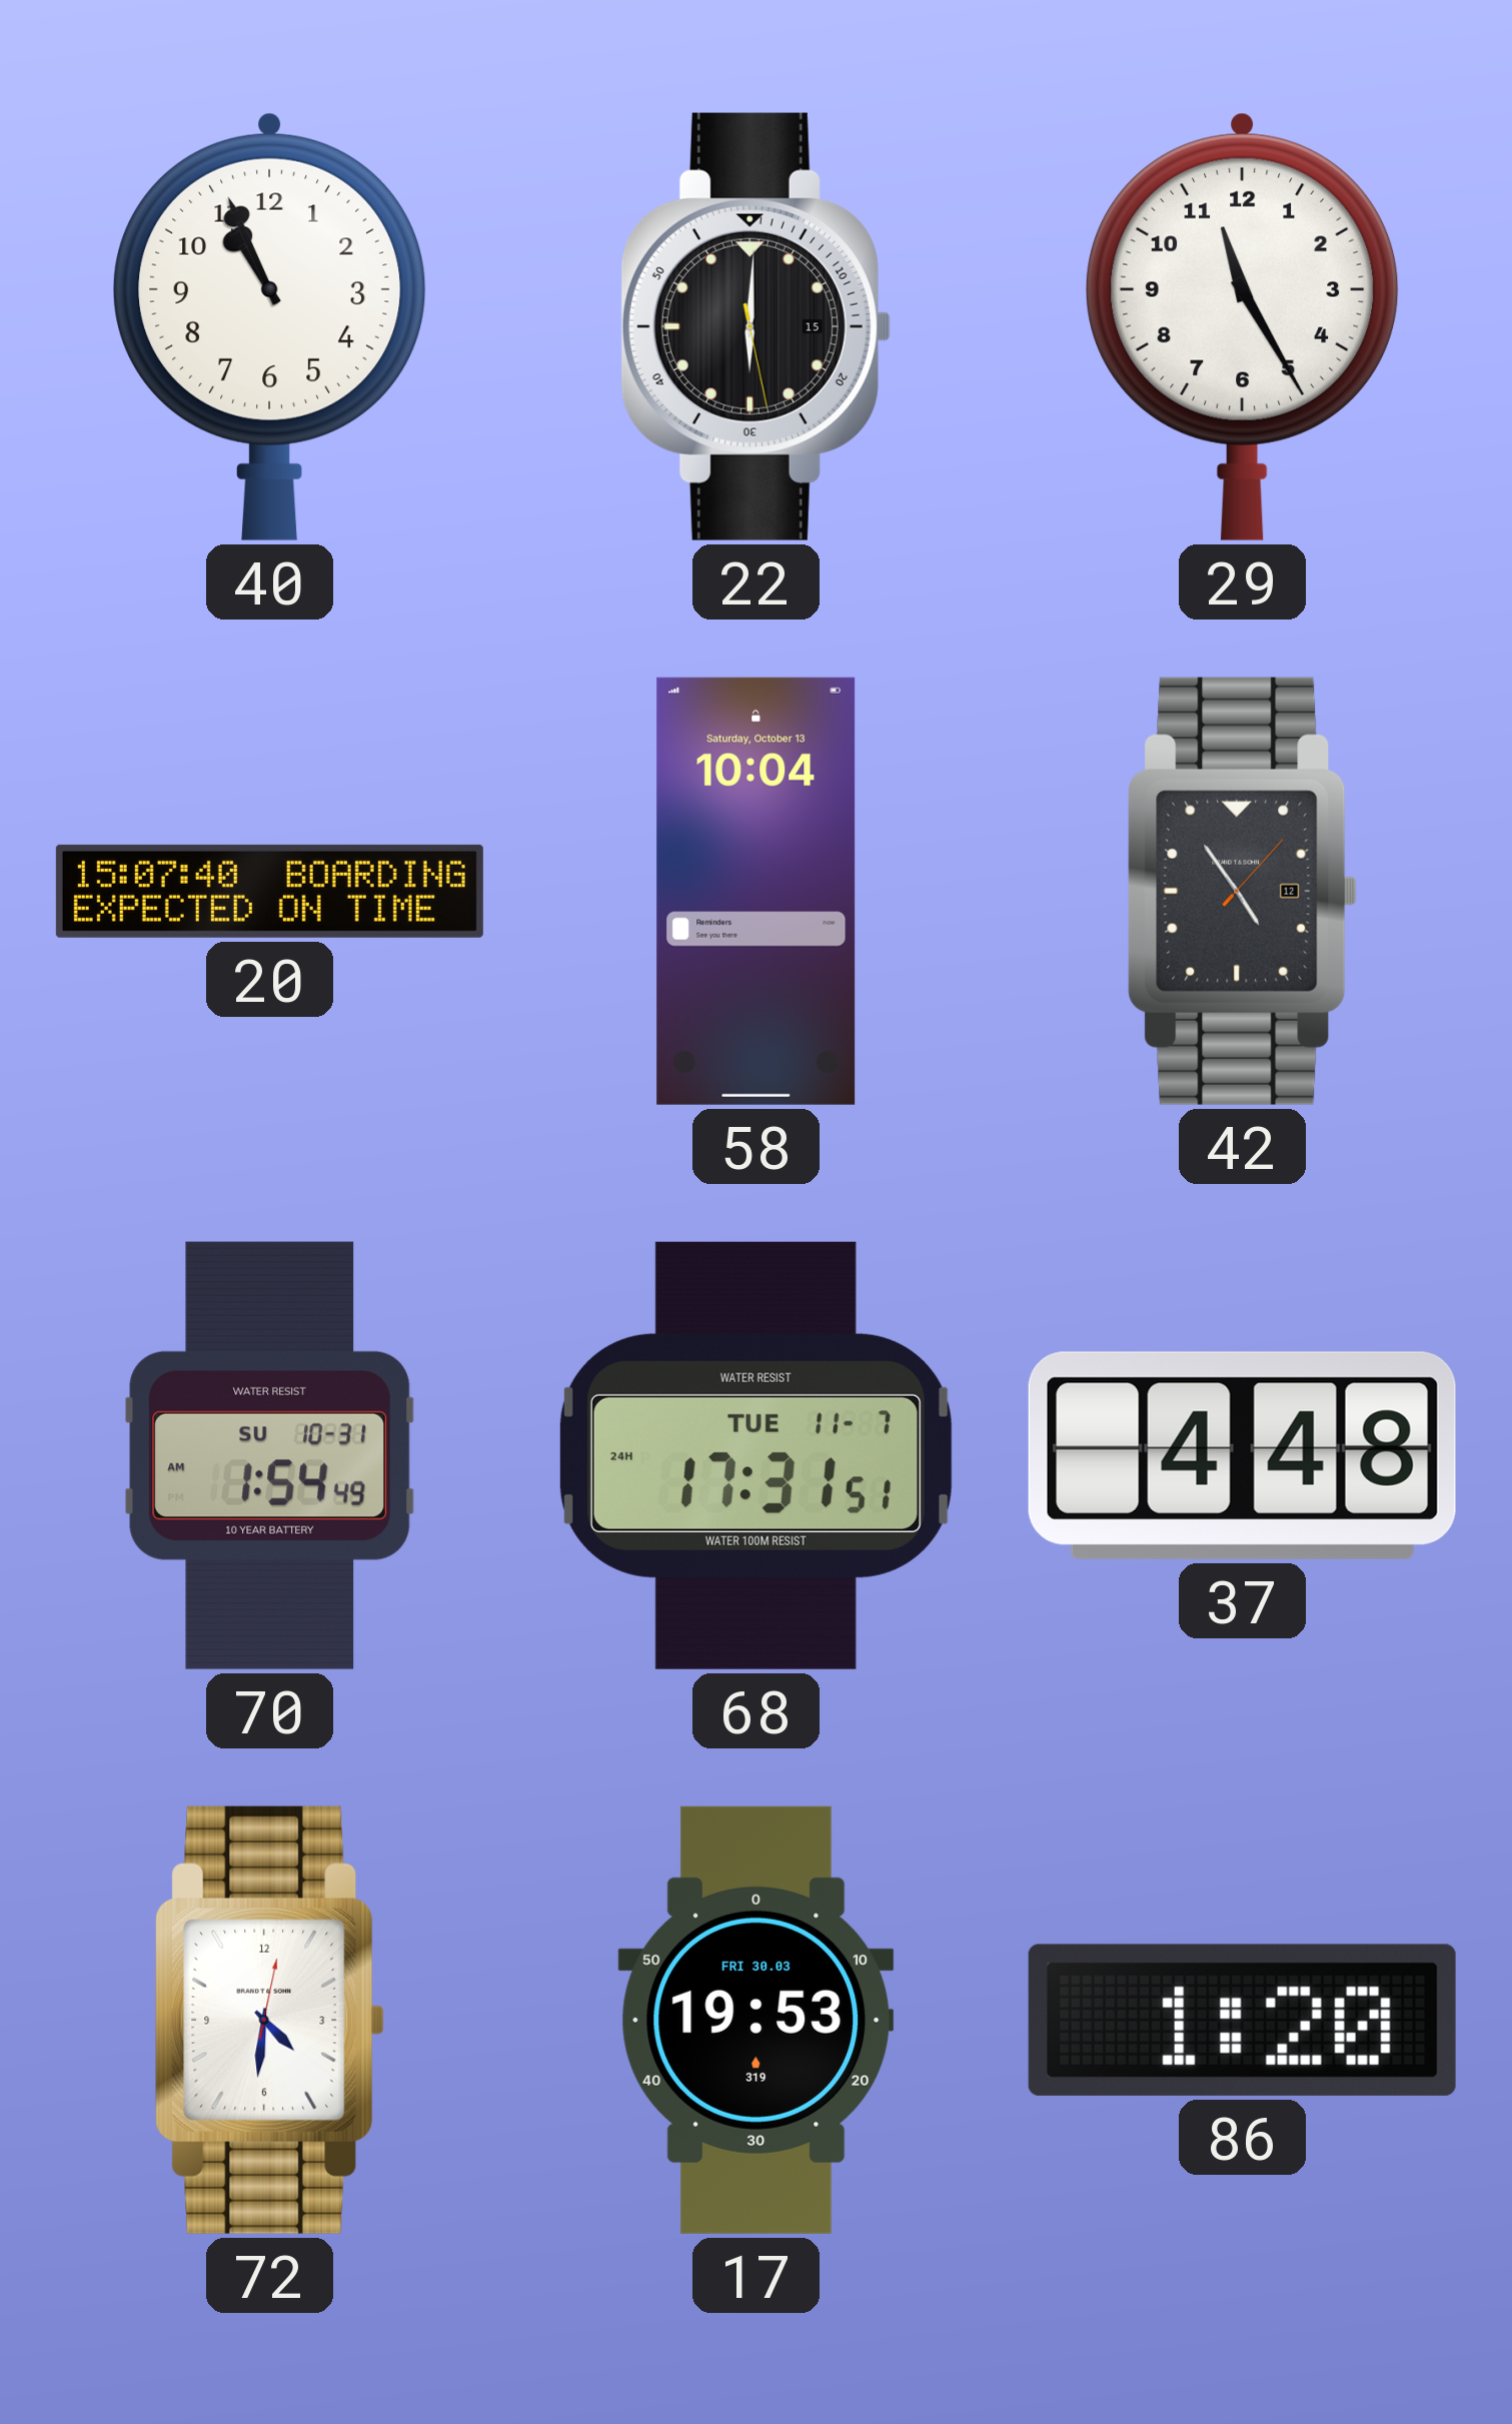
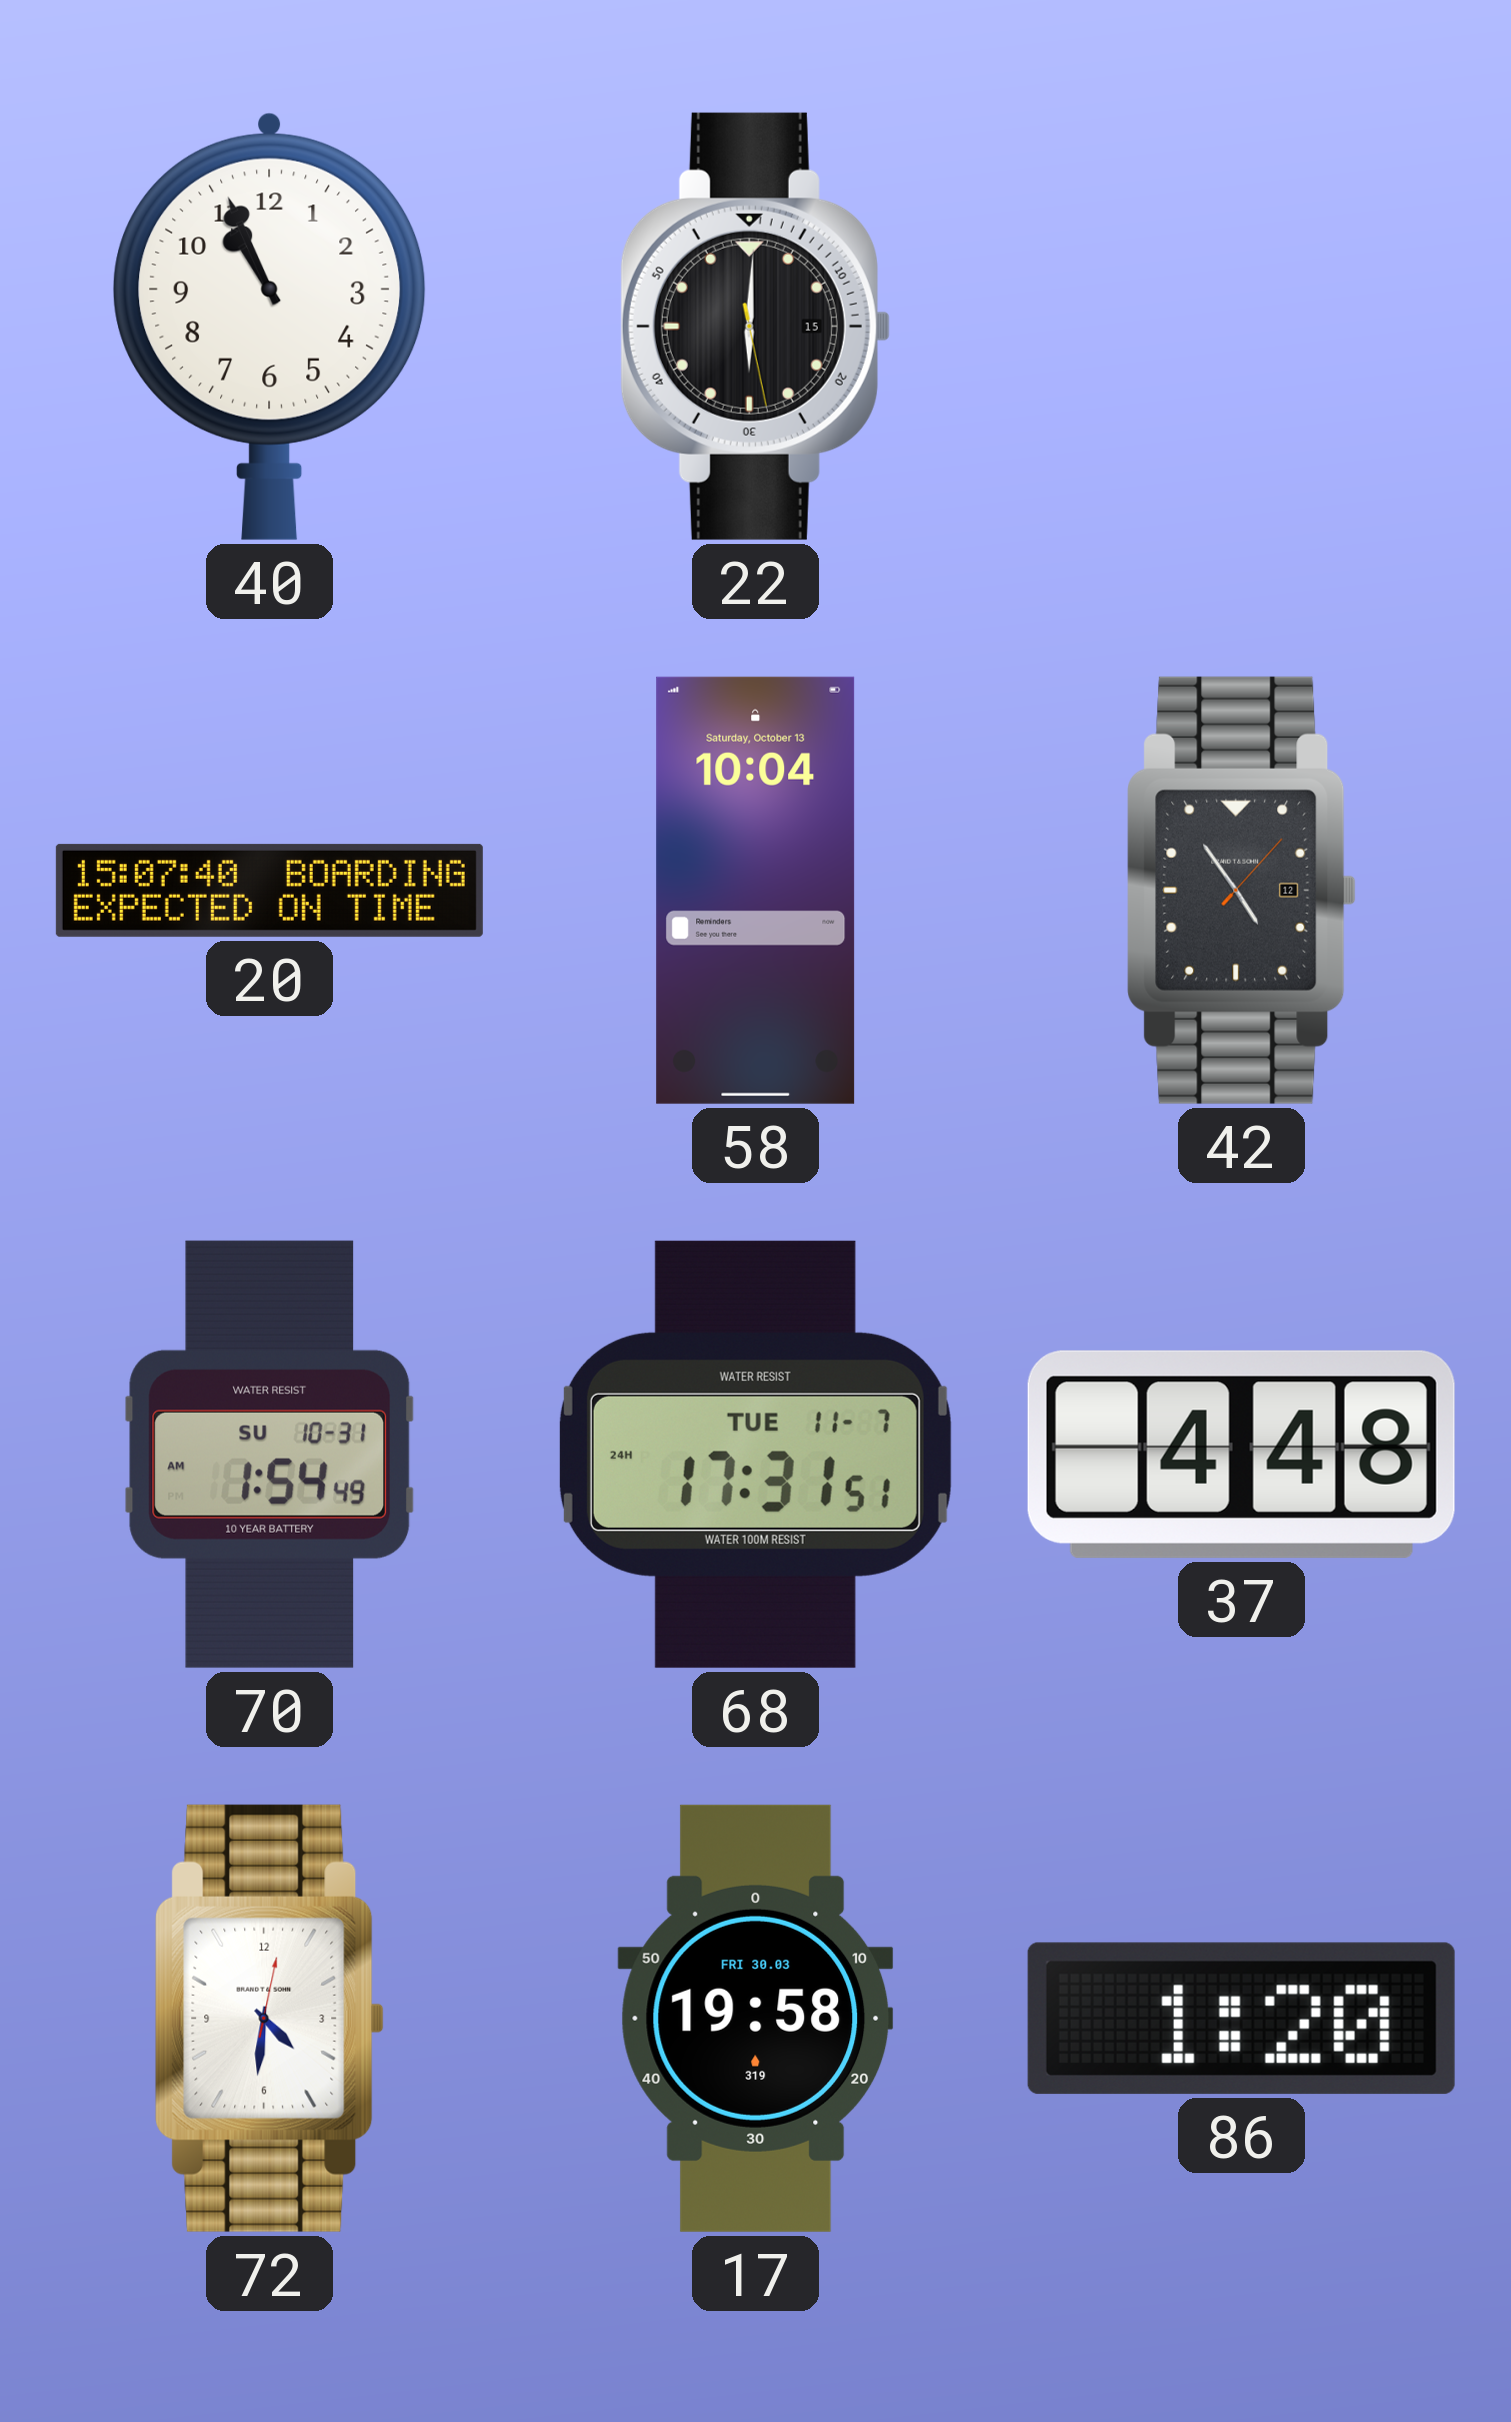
29: 11:25 -> none
17: 19:53 -> 19:58
